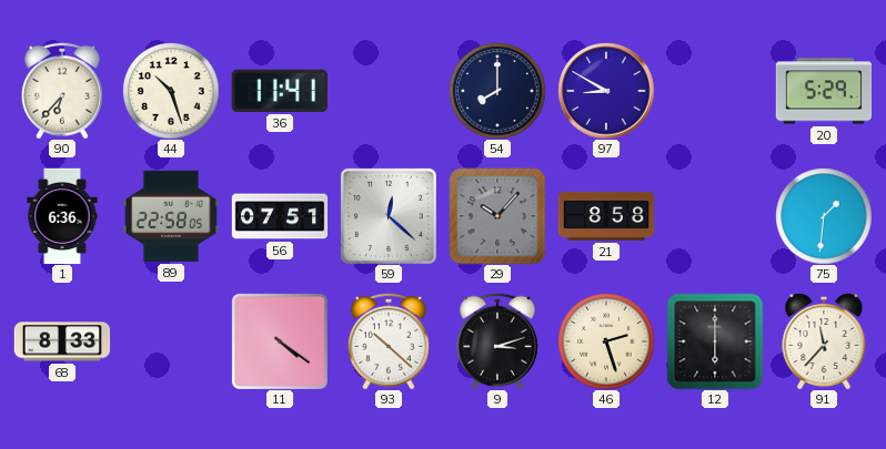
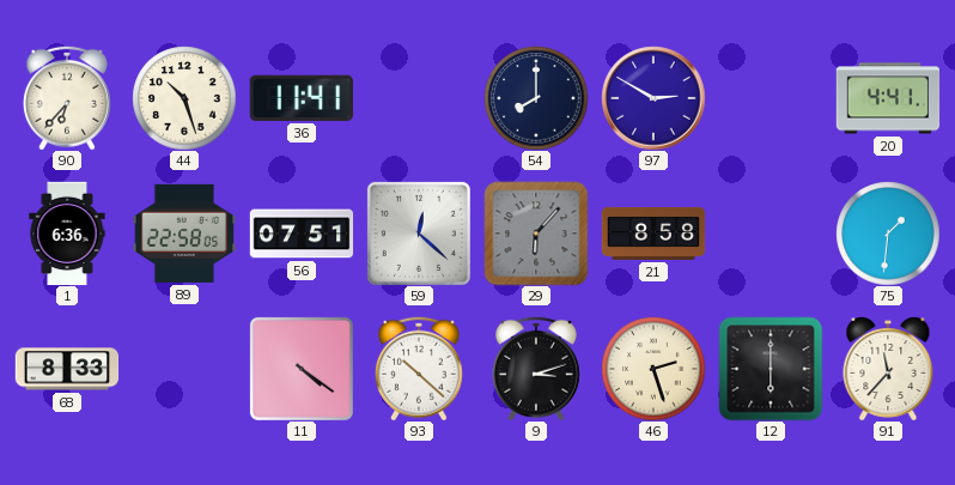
97: 8:50 -> 2:50
20: 5:29 -> 4:41
29: 10:07 -> 6:07
